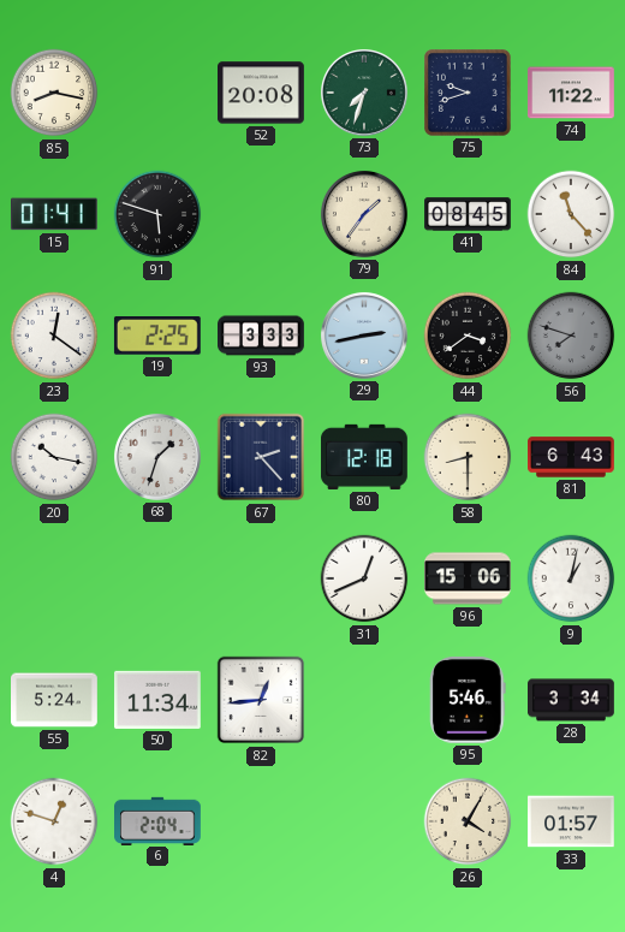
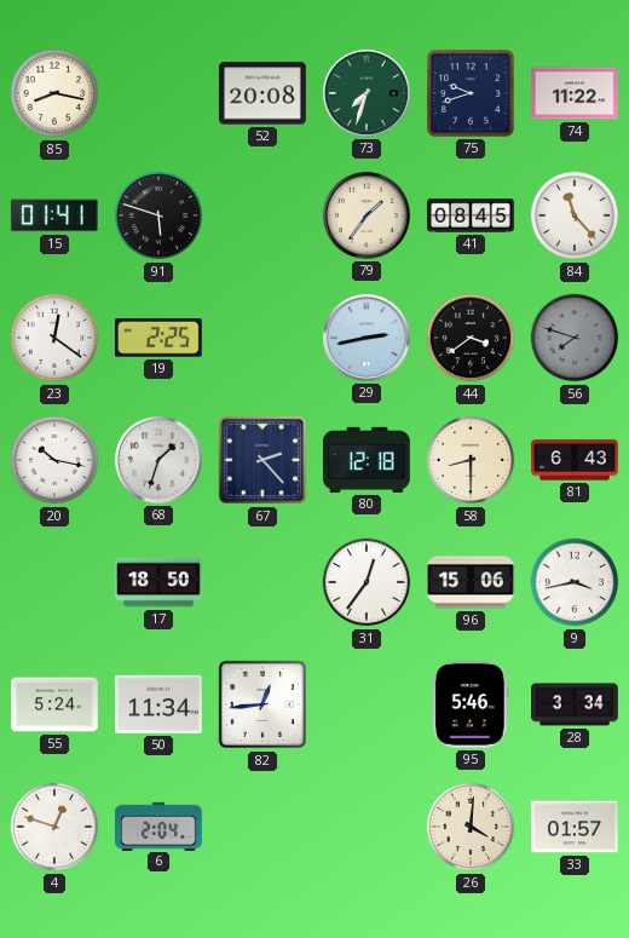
93: 3:33 -> none
17: none -> 18:50
31: 12:41 -> 12:36
9: 1:02 -> 3:43
26: 4:05 -> 4:01
